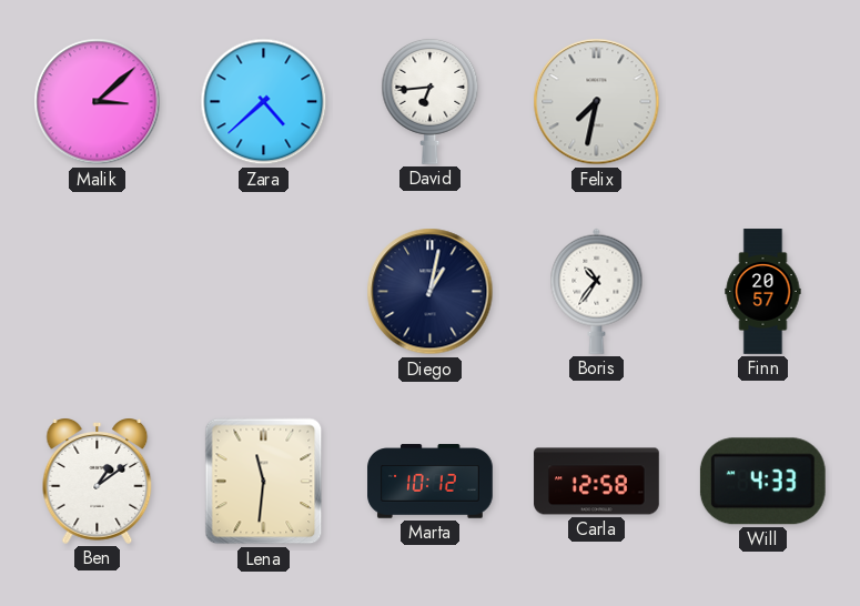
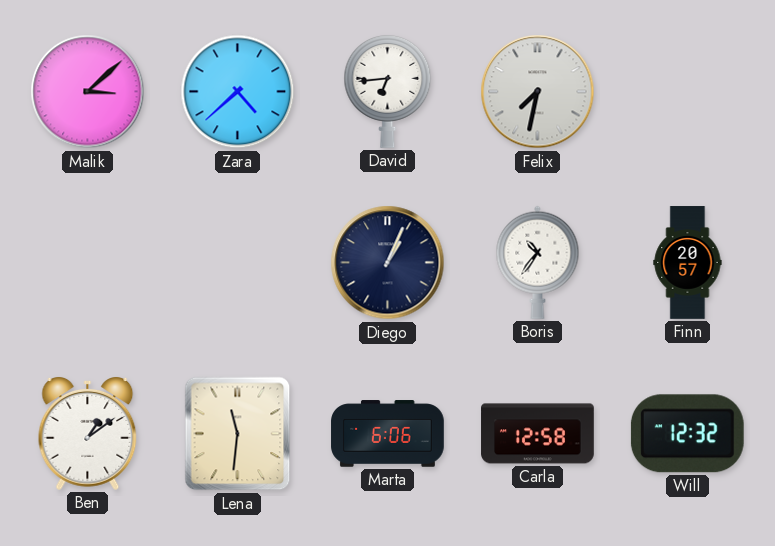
Diego: 1:02 -> 1:04
Marta: 10:12 -> 6:06
Will: 4:33 -> 12:32
